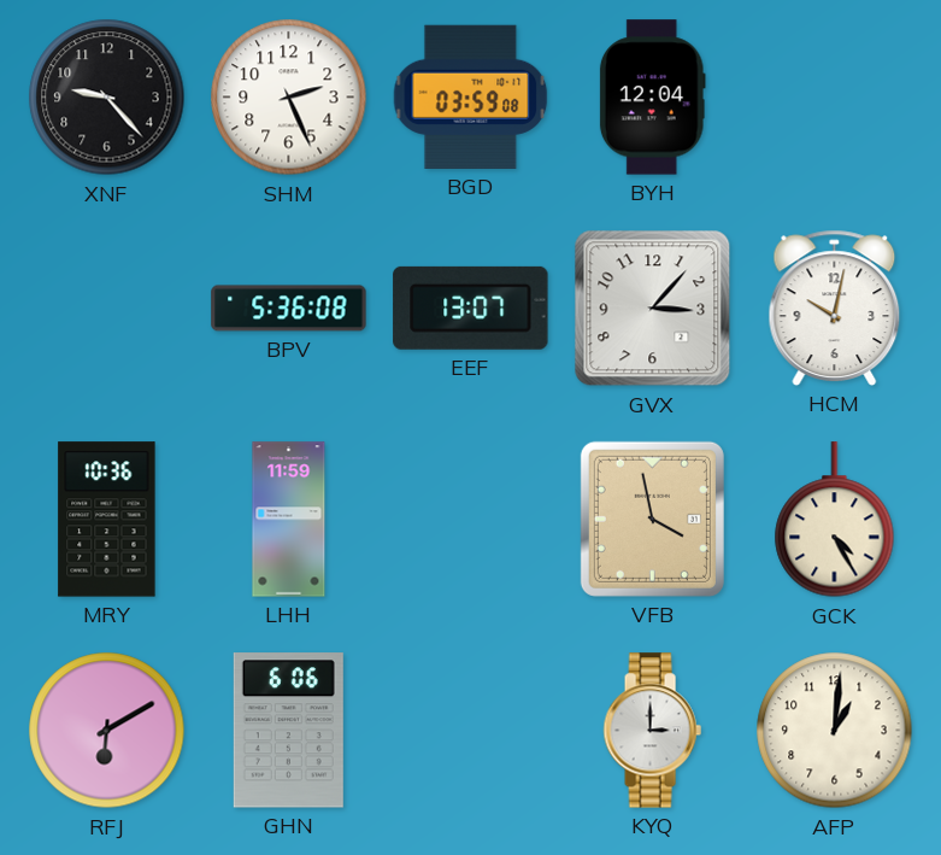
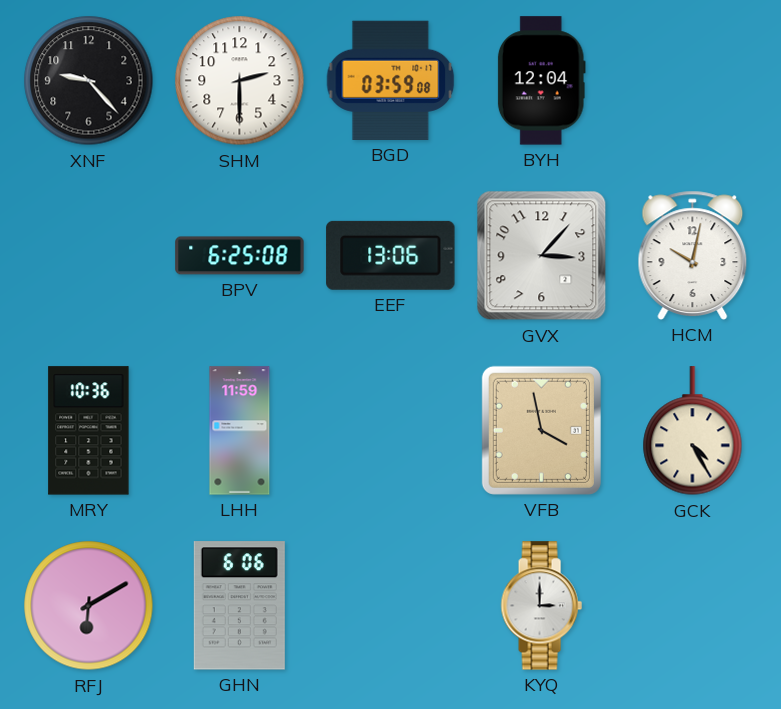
SHM: 2:26 -> 2:30
BPV: 5:36 -> 6:25
EEF: 13:07 -> 13:06
AFP: 1:01 -> none
